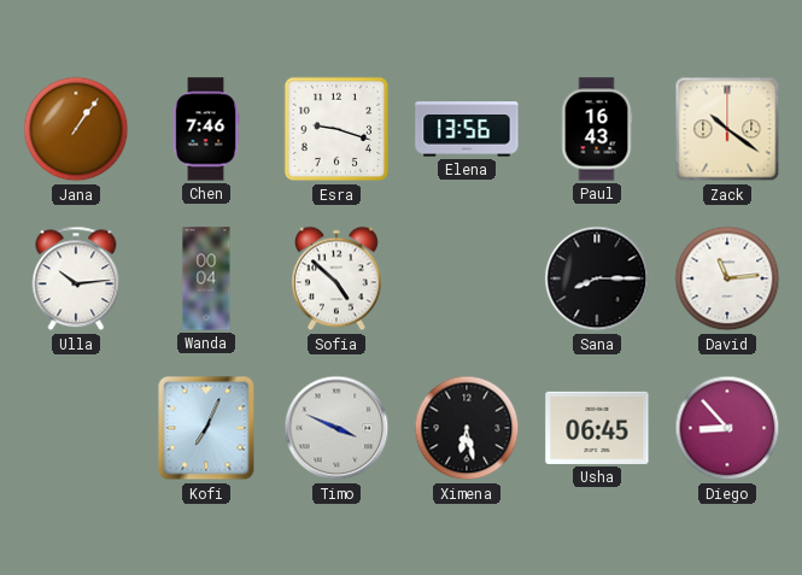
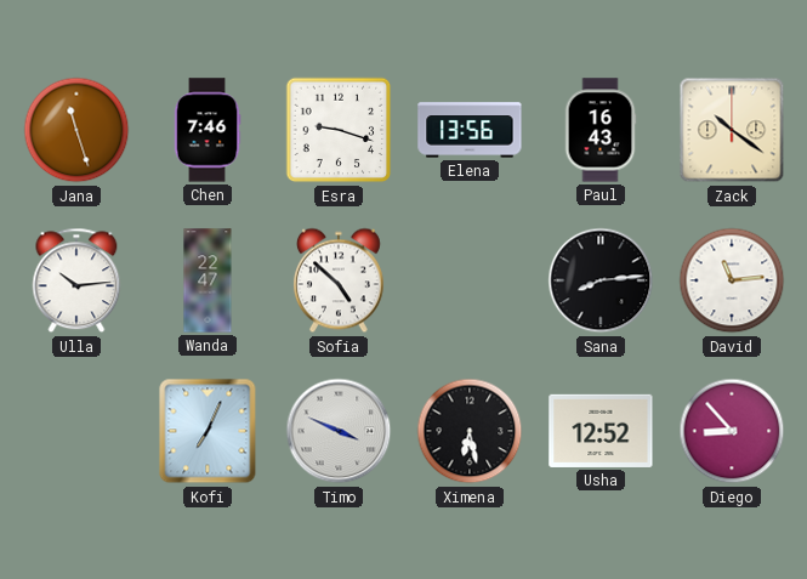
Jana: 1:06 -> 11:27
Wanda: 00:04 -> 22:47
Sana: 8:15 -> 8:14
Usha: 06:45 -> 12:52
